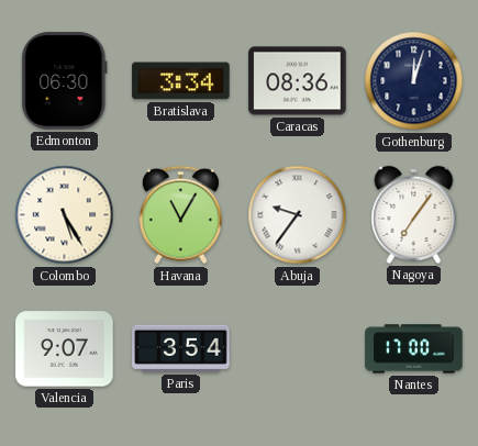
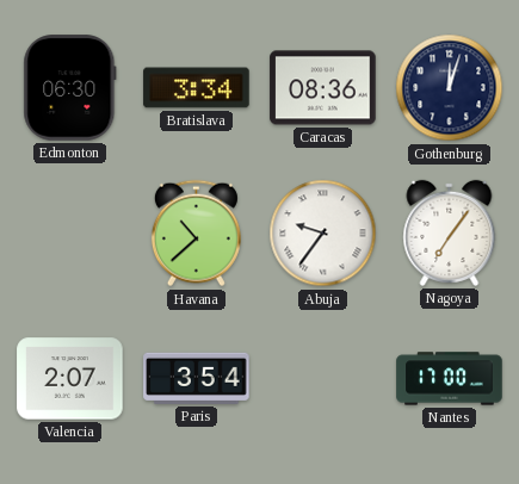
Colombo: 5:25 -> none
Havana: 11:05 -> 10:38
Valencia: 9:07 -> 2:07
